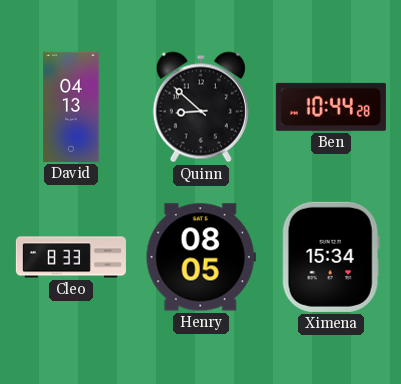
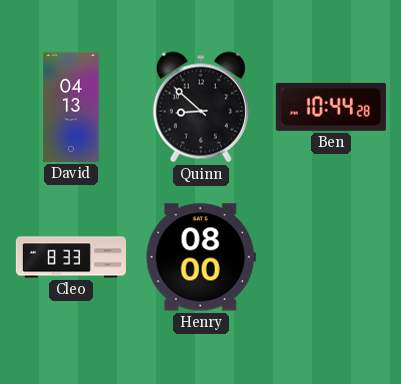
Henry: 08:05 -> 08:00
Ximena: 15:34 -> none
